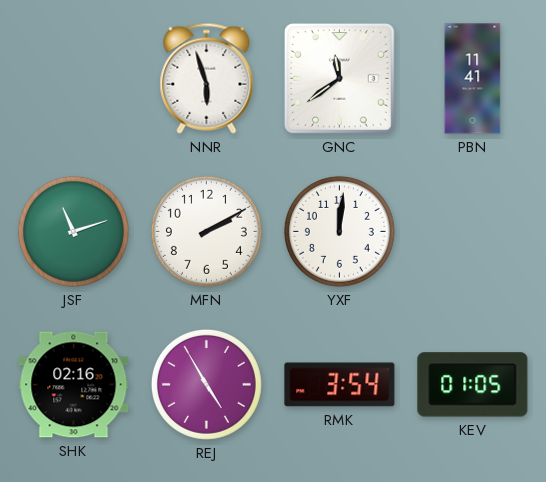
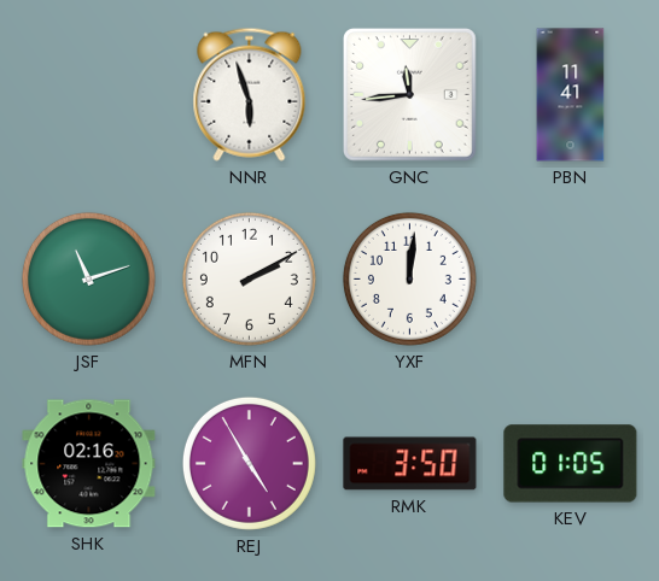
GNC: 11:39 -> 11:44
RMK: 3:54 -> 3:50
